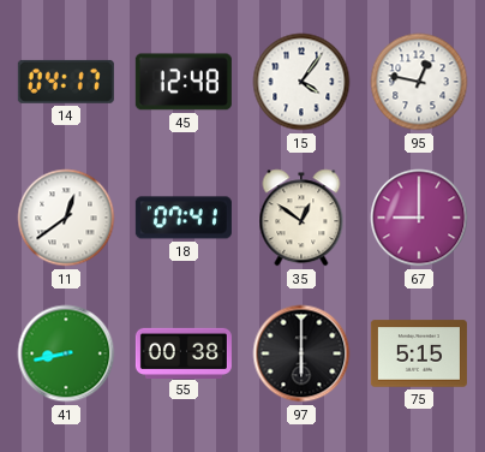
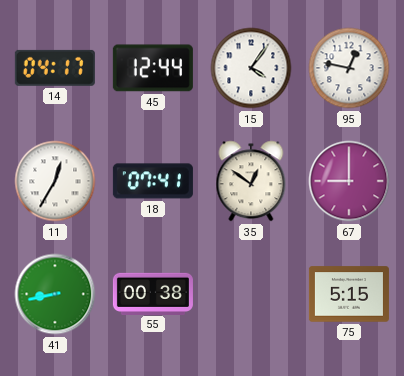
45: 12:48 -> 12:44
11: 12:39 -> 12:35
97: 6:00 -> none
